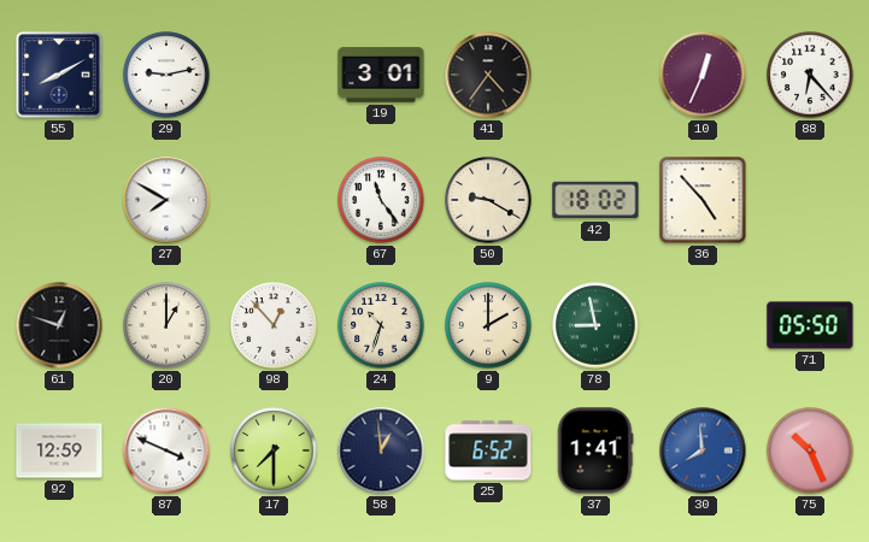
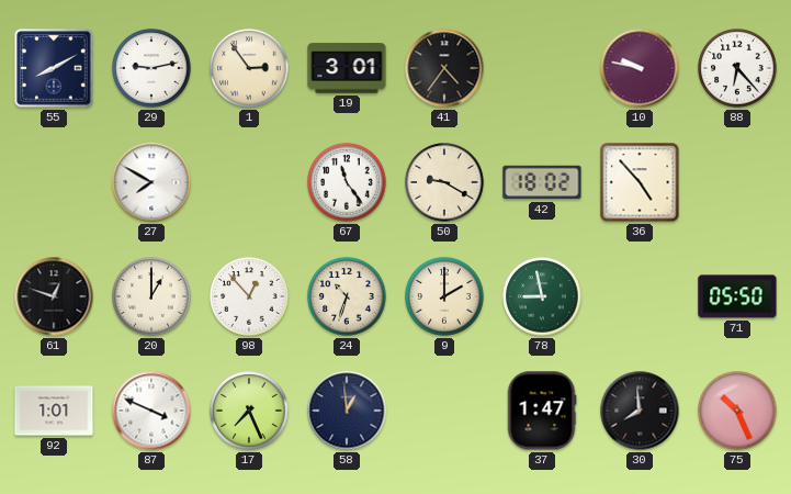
1: none -> 2:54
10: 12:34 -> 9:47
92: 12:59 -> 1:01
17: 7:30 -> 7:26
25: 6:52 -> none
37: 1:41 -> 1:47
30 dial: blue -> black
